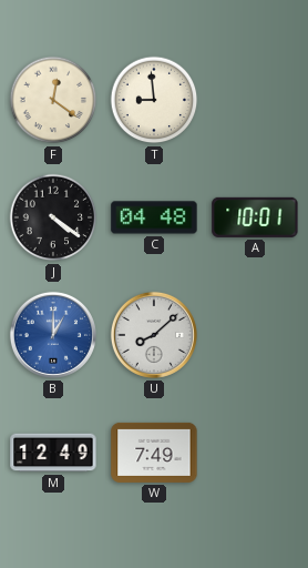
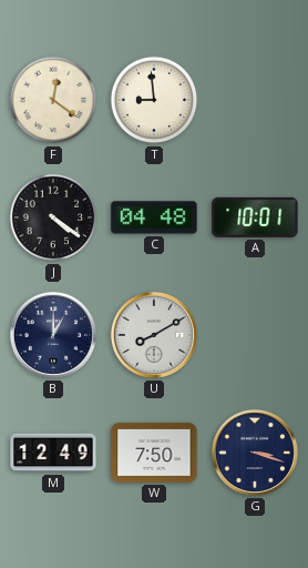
B dial: blue -> navy
U: 8:08 -> 8:10
W: 7:49 -> 7:50
G: none -> 3:18
